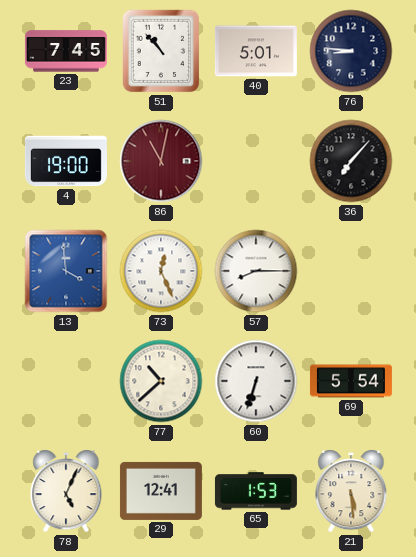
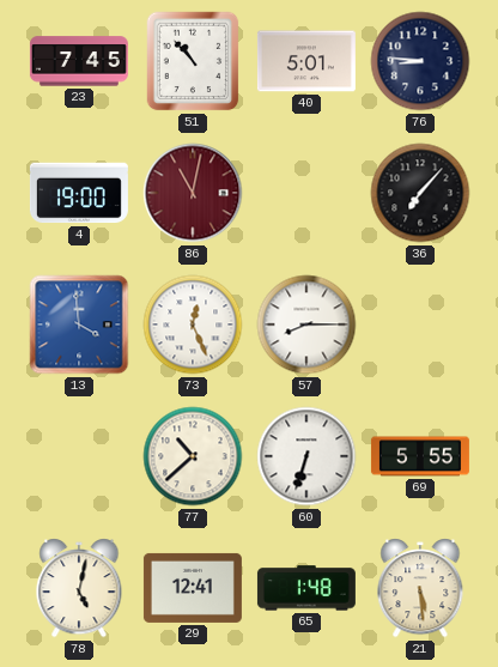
69: 5:54 -> 5:55
78: 5:04 -> 5:02
65: 1:53 -> 1:48
